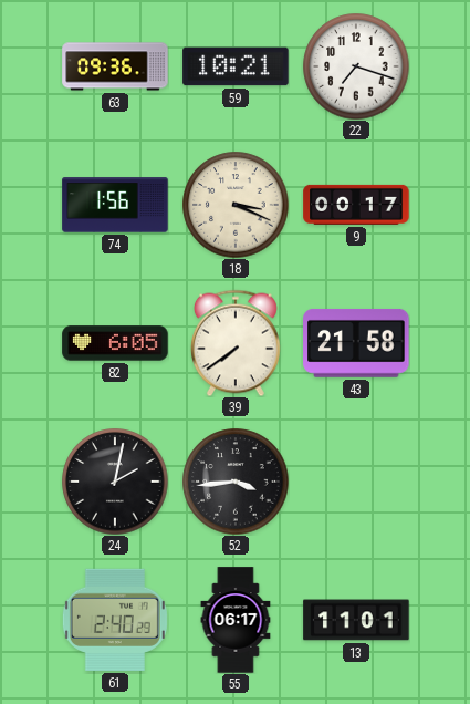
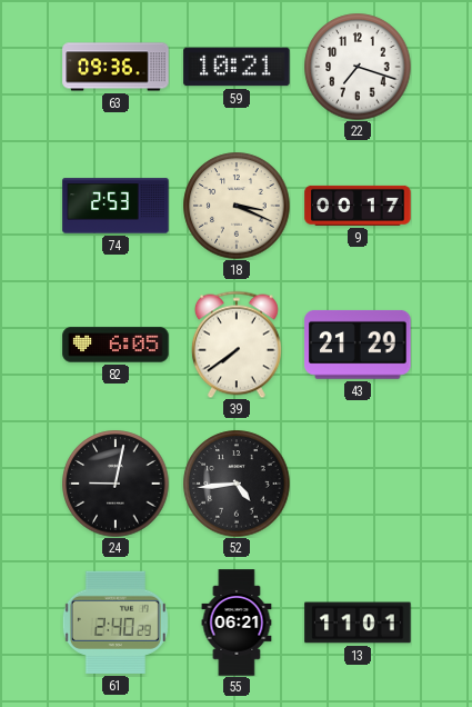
74: 1:56 -> 2:53
43: 21:58 -> 21:29
24: 2:02 -> 9:02
52: 3:44 -> 4:44
55: 06:17 -> 06:21
